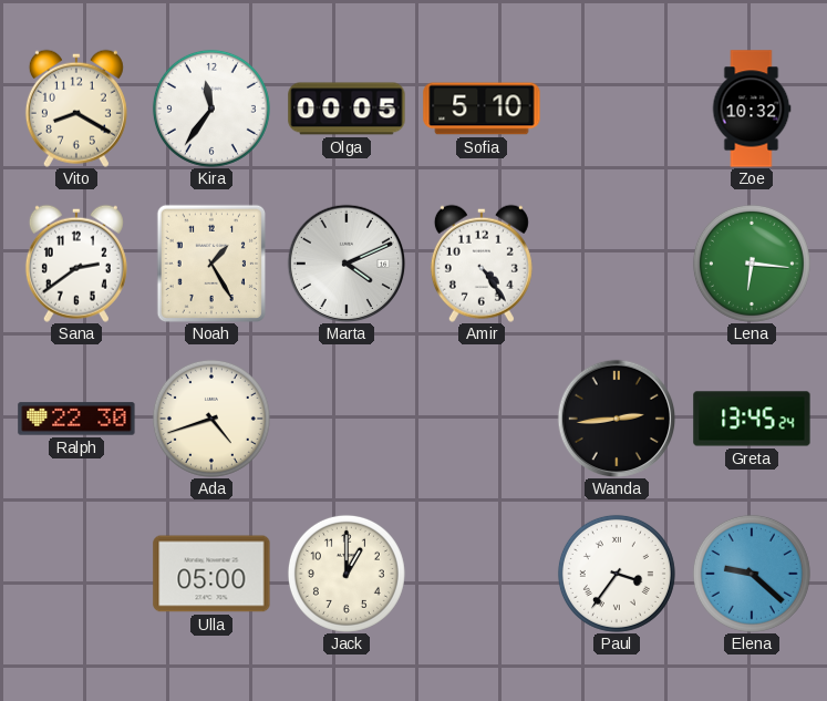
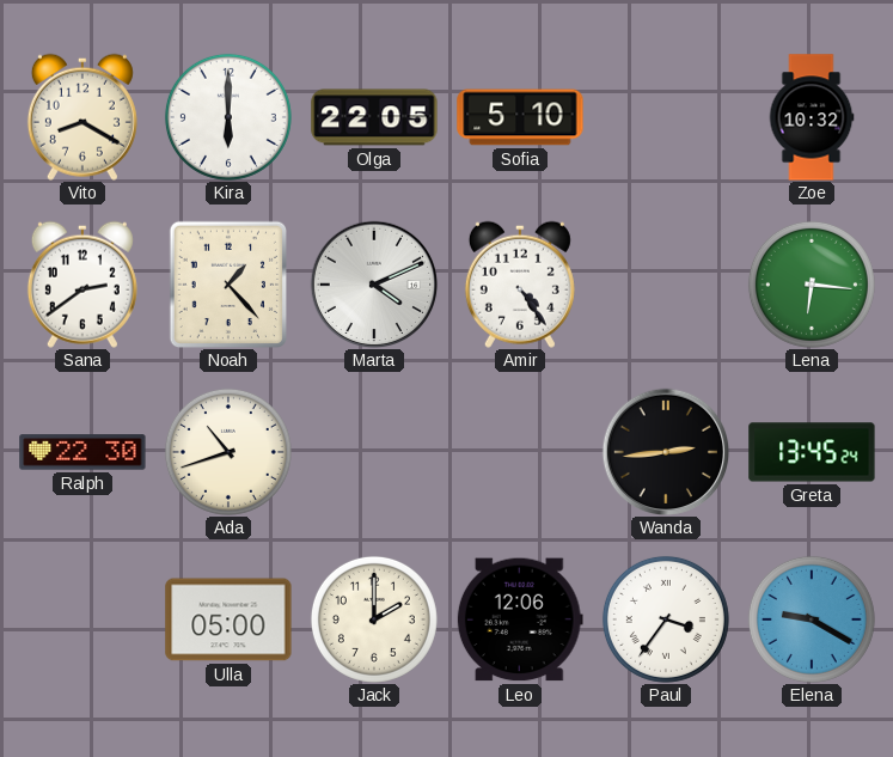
Kira: 11:36 -> 6:00
Olga: 00:05 -> 22:05
Noah: 1:25 -> 1:23
Ada: 4:42 -> 10:42
Jack: 1:00 -> 2:00
Leo: none -> 12:06
Elena: 9:22 -> 9:20
